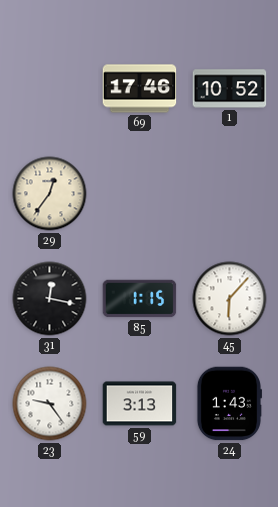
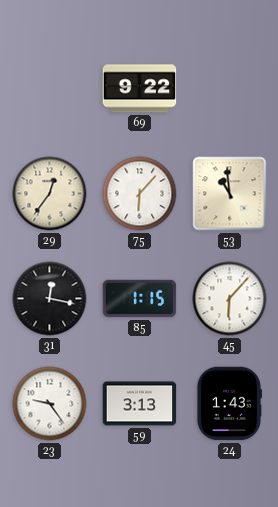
69: 17:46 -> 9:22
1: 10:52 -> none
75: none -> 6:07
53: none -> 10:59
